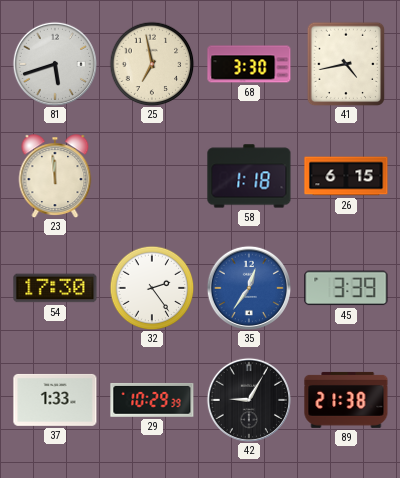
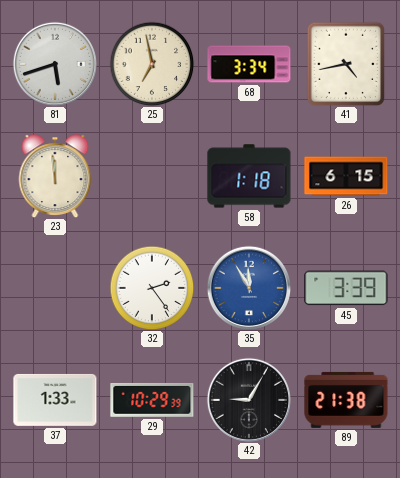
68: 3:30 -> 3:34
54: 17:30 -> none
35: 12:36 -> 11:55
